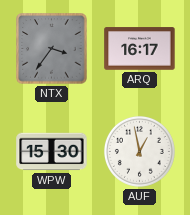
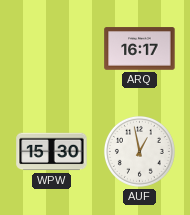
NTX: 3:36 -> none
